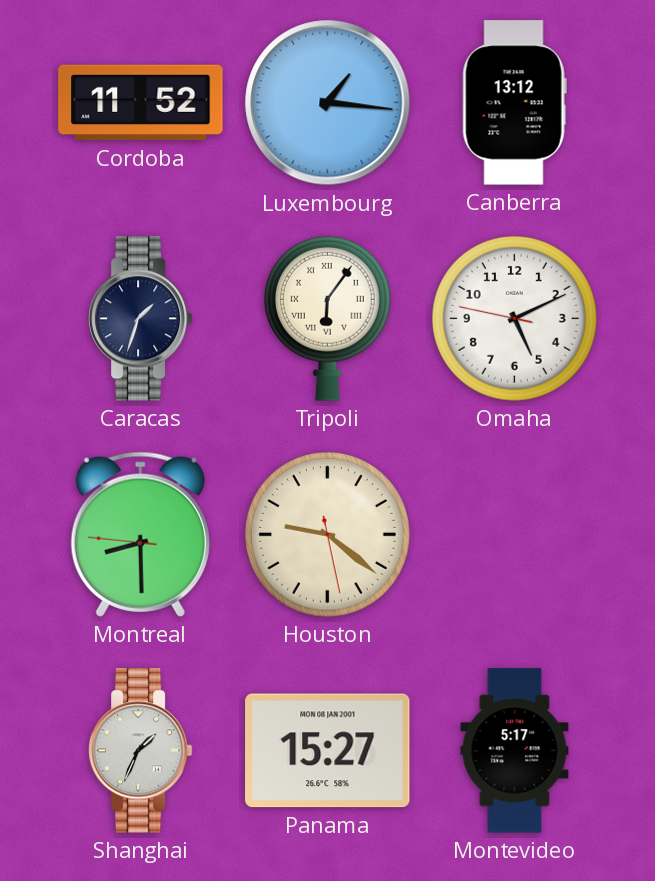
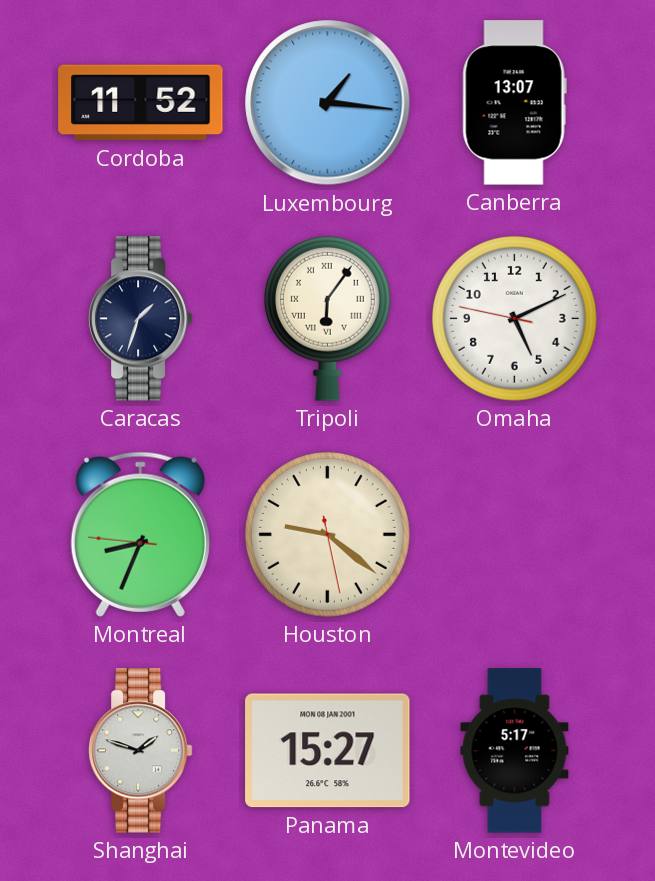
Canberra: 13:12 -> 13:07
Montreal: 8:29 -> 8:33
Shanghai: 1:34 -> 1:48
